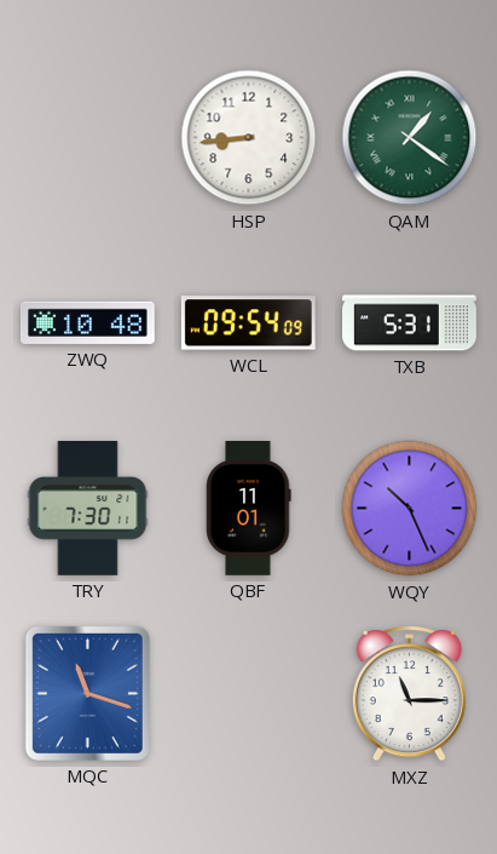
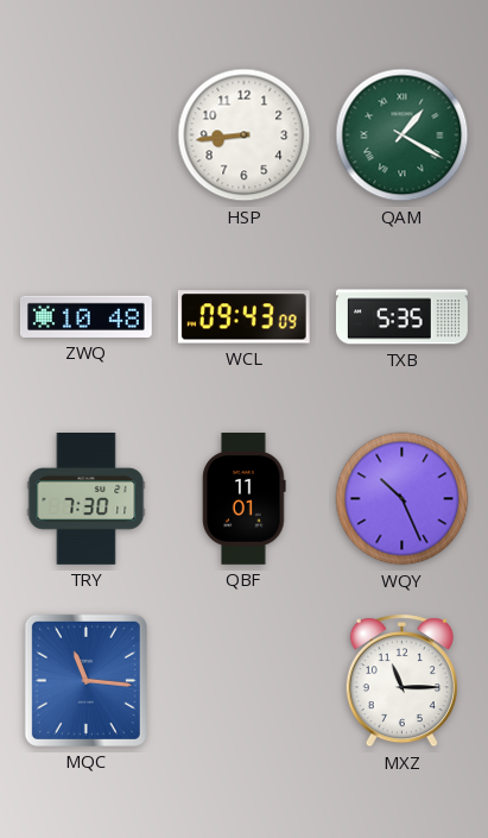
QAM: 1:21 -> 1:20
WCL: 09:54 -> 09:43
TXB: 5:31 -> 5:35
MQC: 11:18 -> 11:16
